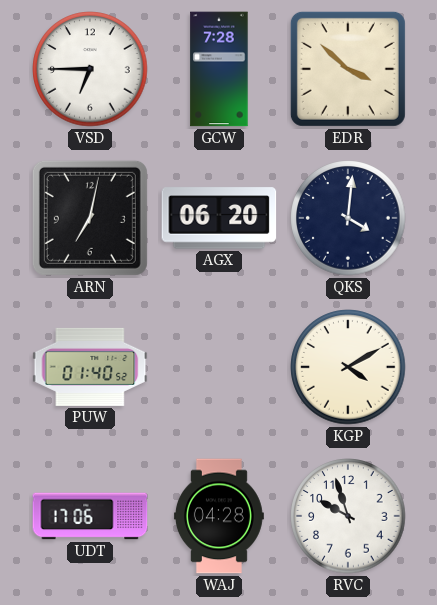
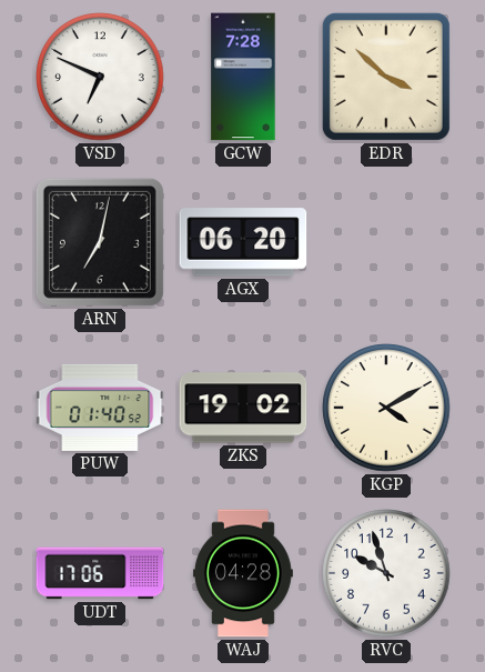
VSD: 6:45 -> 6:49
QKS: 4:01 -> none
ZKS: none -> 19:02
